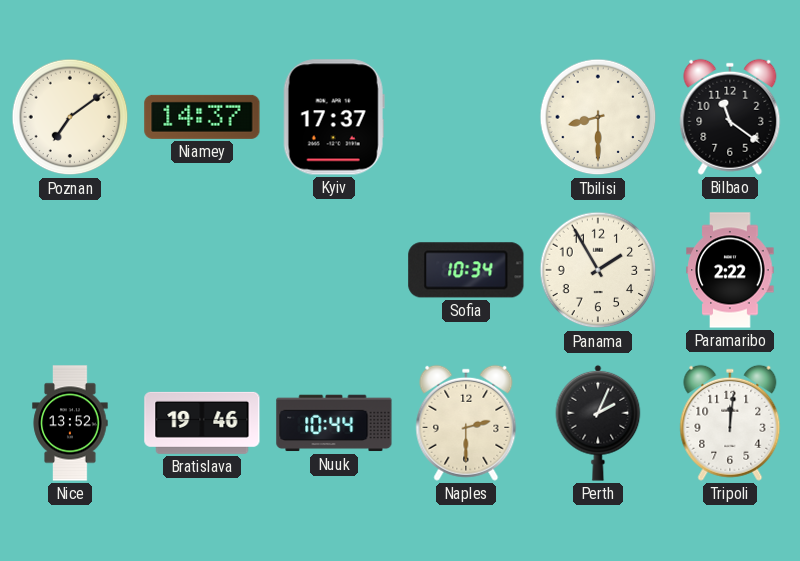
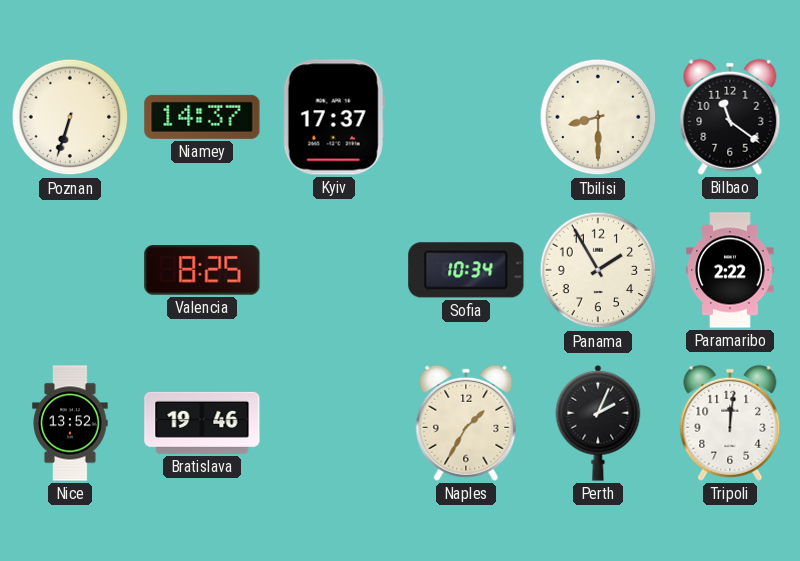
Poznan: 7:09 -> 6:33
Valencia: none -> 8:25
Nuuk: 10:44 -> none
Naples: 2:30 -> 1:35
